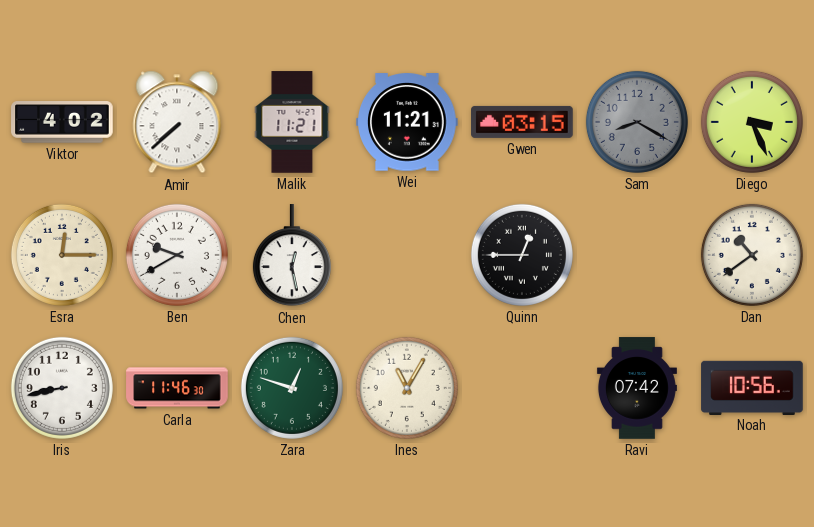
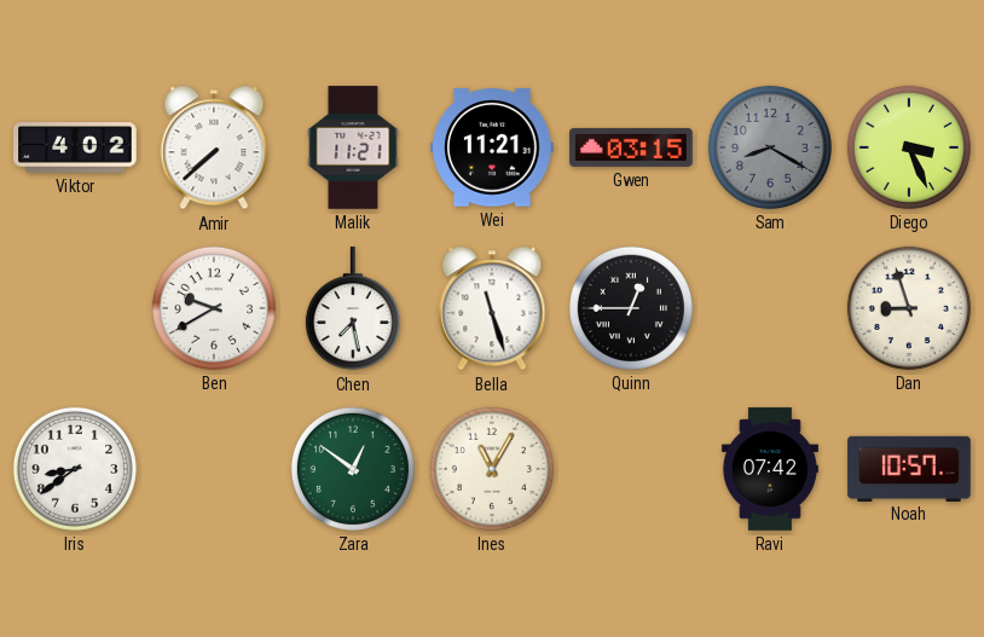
Esra: 12:15 -> none
Chen: 12:28 -> 7:28
Bella: none -> 11:27
Dan: 10:39 -> 8:57
Iris: 8:43 -> 8:39
Carla: 11:46 -> none
Zara: 12:48 -> 12:51
Noah: 10:56 -> 10:57
